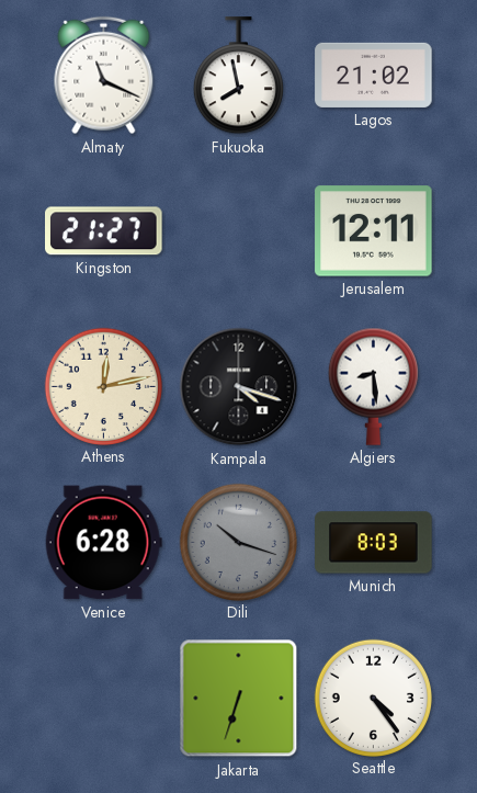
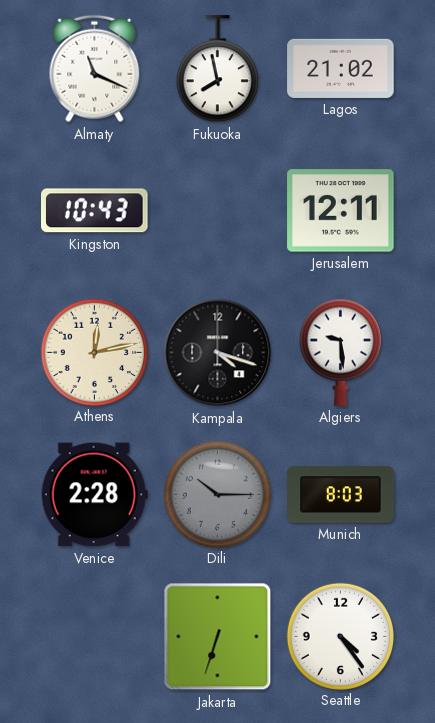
Kingston: 21:27 -> 10:43
Algiers: 8:29 -> 9:29
Venice: 6:28 -> 2:28
Dili: 10:18 -> 10:15
